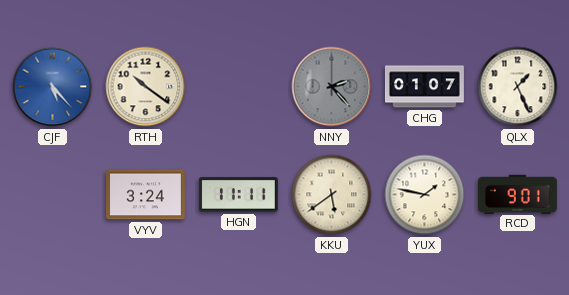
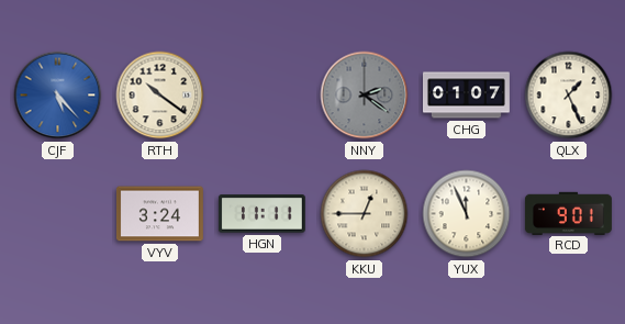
NNY: 2:23 -> 2:21
KKU: 5:39 -> 12:45
YUX: 1:47 -> 11:56
